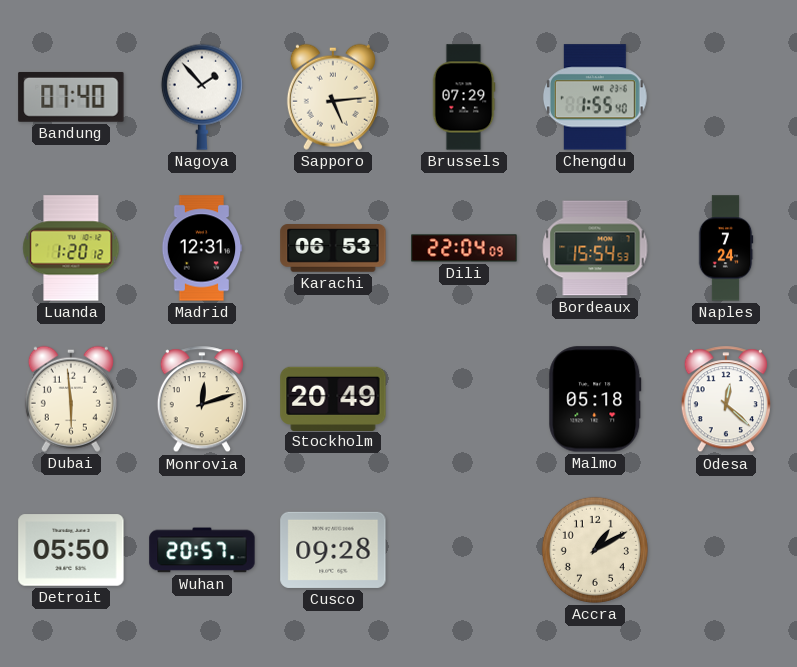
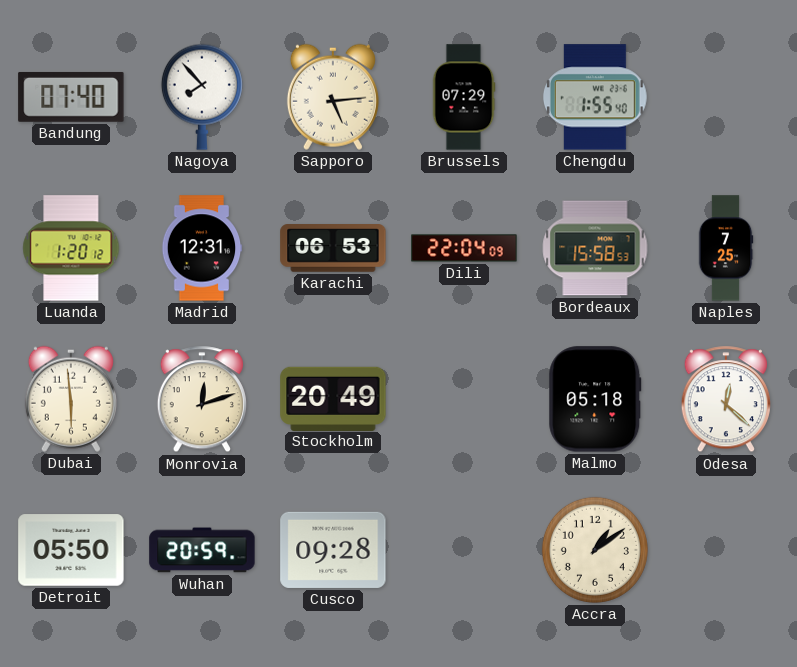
Nagoya: 1:53 -> 7:53
Bordeaux: 15:54 -> 15:58
Naples: 7:24 -> 7:25
Wuhan: 20:57 -> 20:59
Accra: 1:10 -> 1:09
